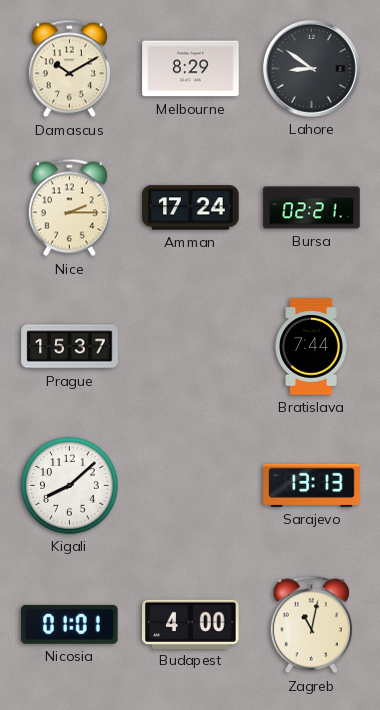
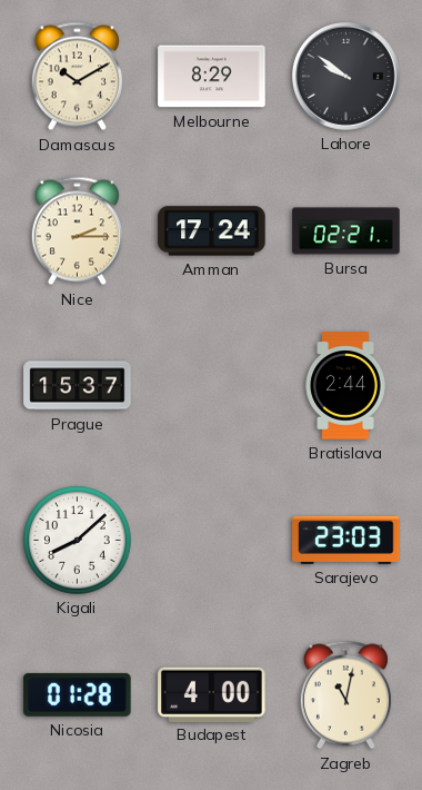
Lahore: 8:51 -> 9:51
Bratislava: 7:44 -> 2:44
Sarajevo: 13:13 -> 23:03
Nicosia: 01:01 -> 01:28
